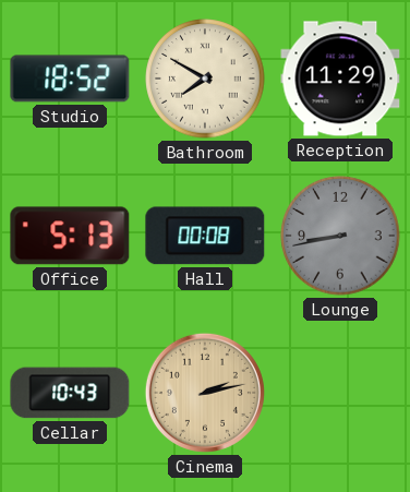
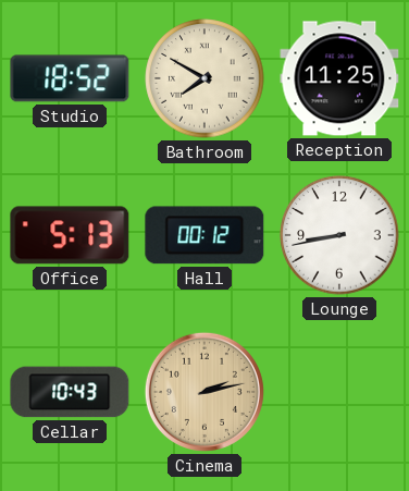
Reception: 11:29 -> 11:25
Hall: 00:08 -> 00:12
Lounge dial: grey -> white
